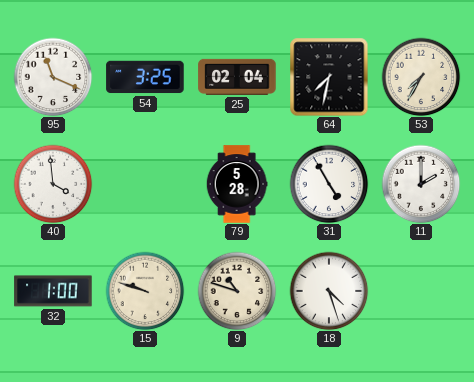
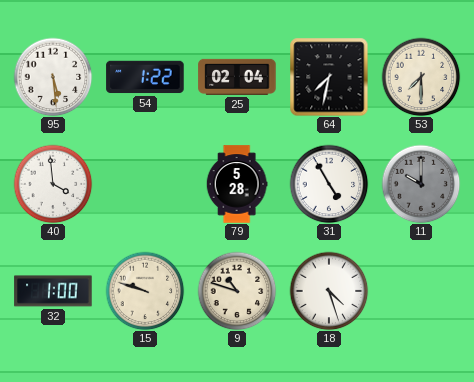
95: 11:19 -> 5:29
54: 3:25 -> 1:22
53: 7:35 -> 7:30
11: 2:00 -> 10:00
11 dial: white -> grey
